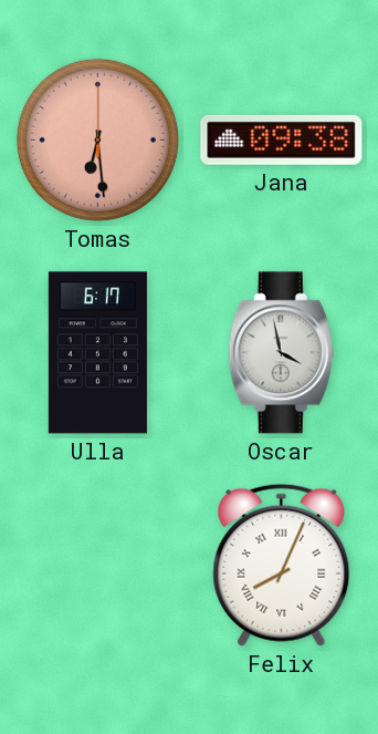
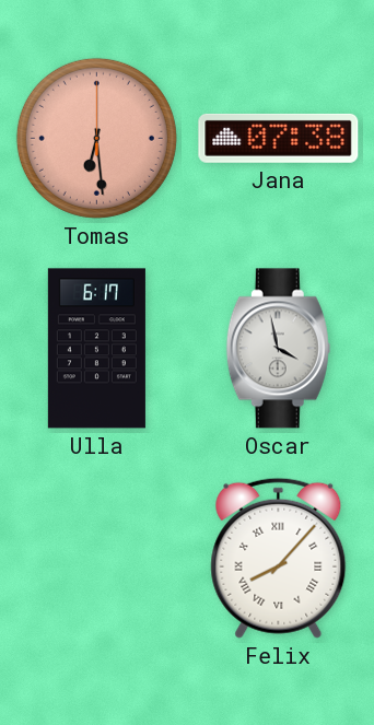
Jana: 09:38 -> 07:38
Felix: 8:04 -> 8:07
